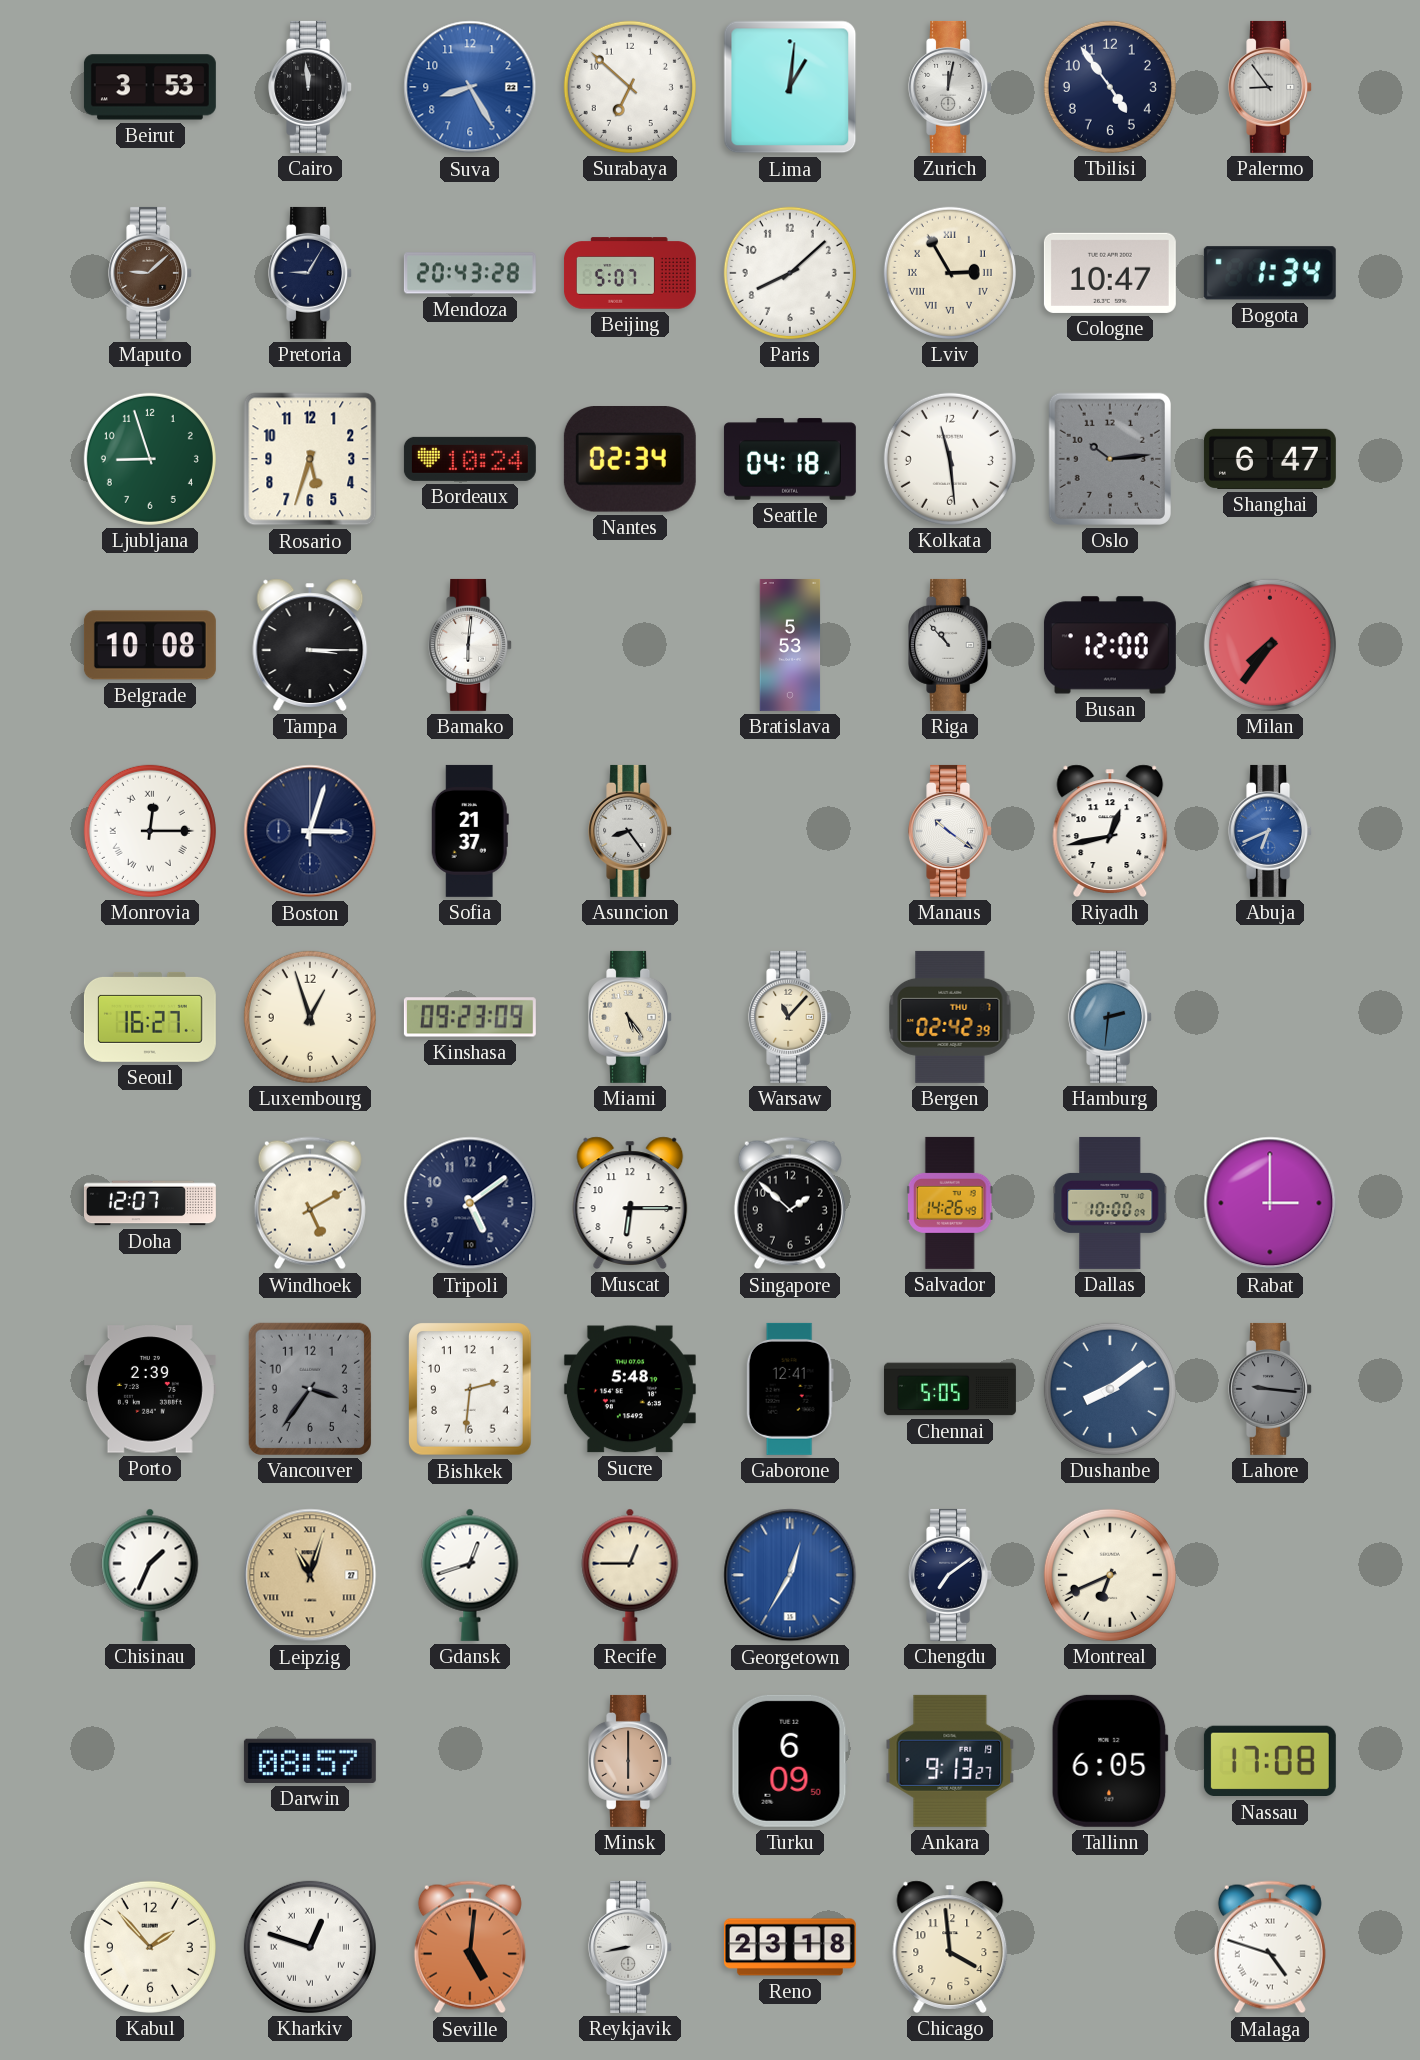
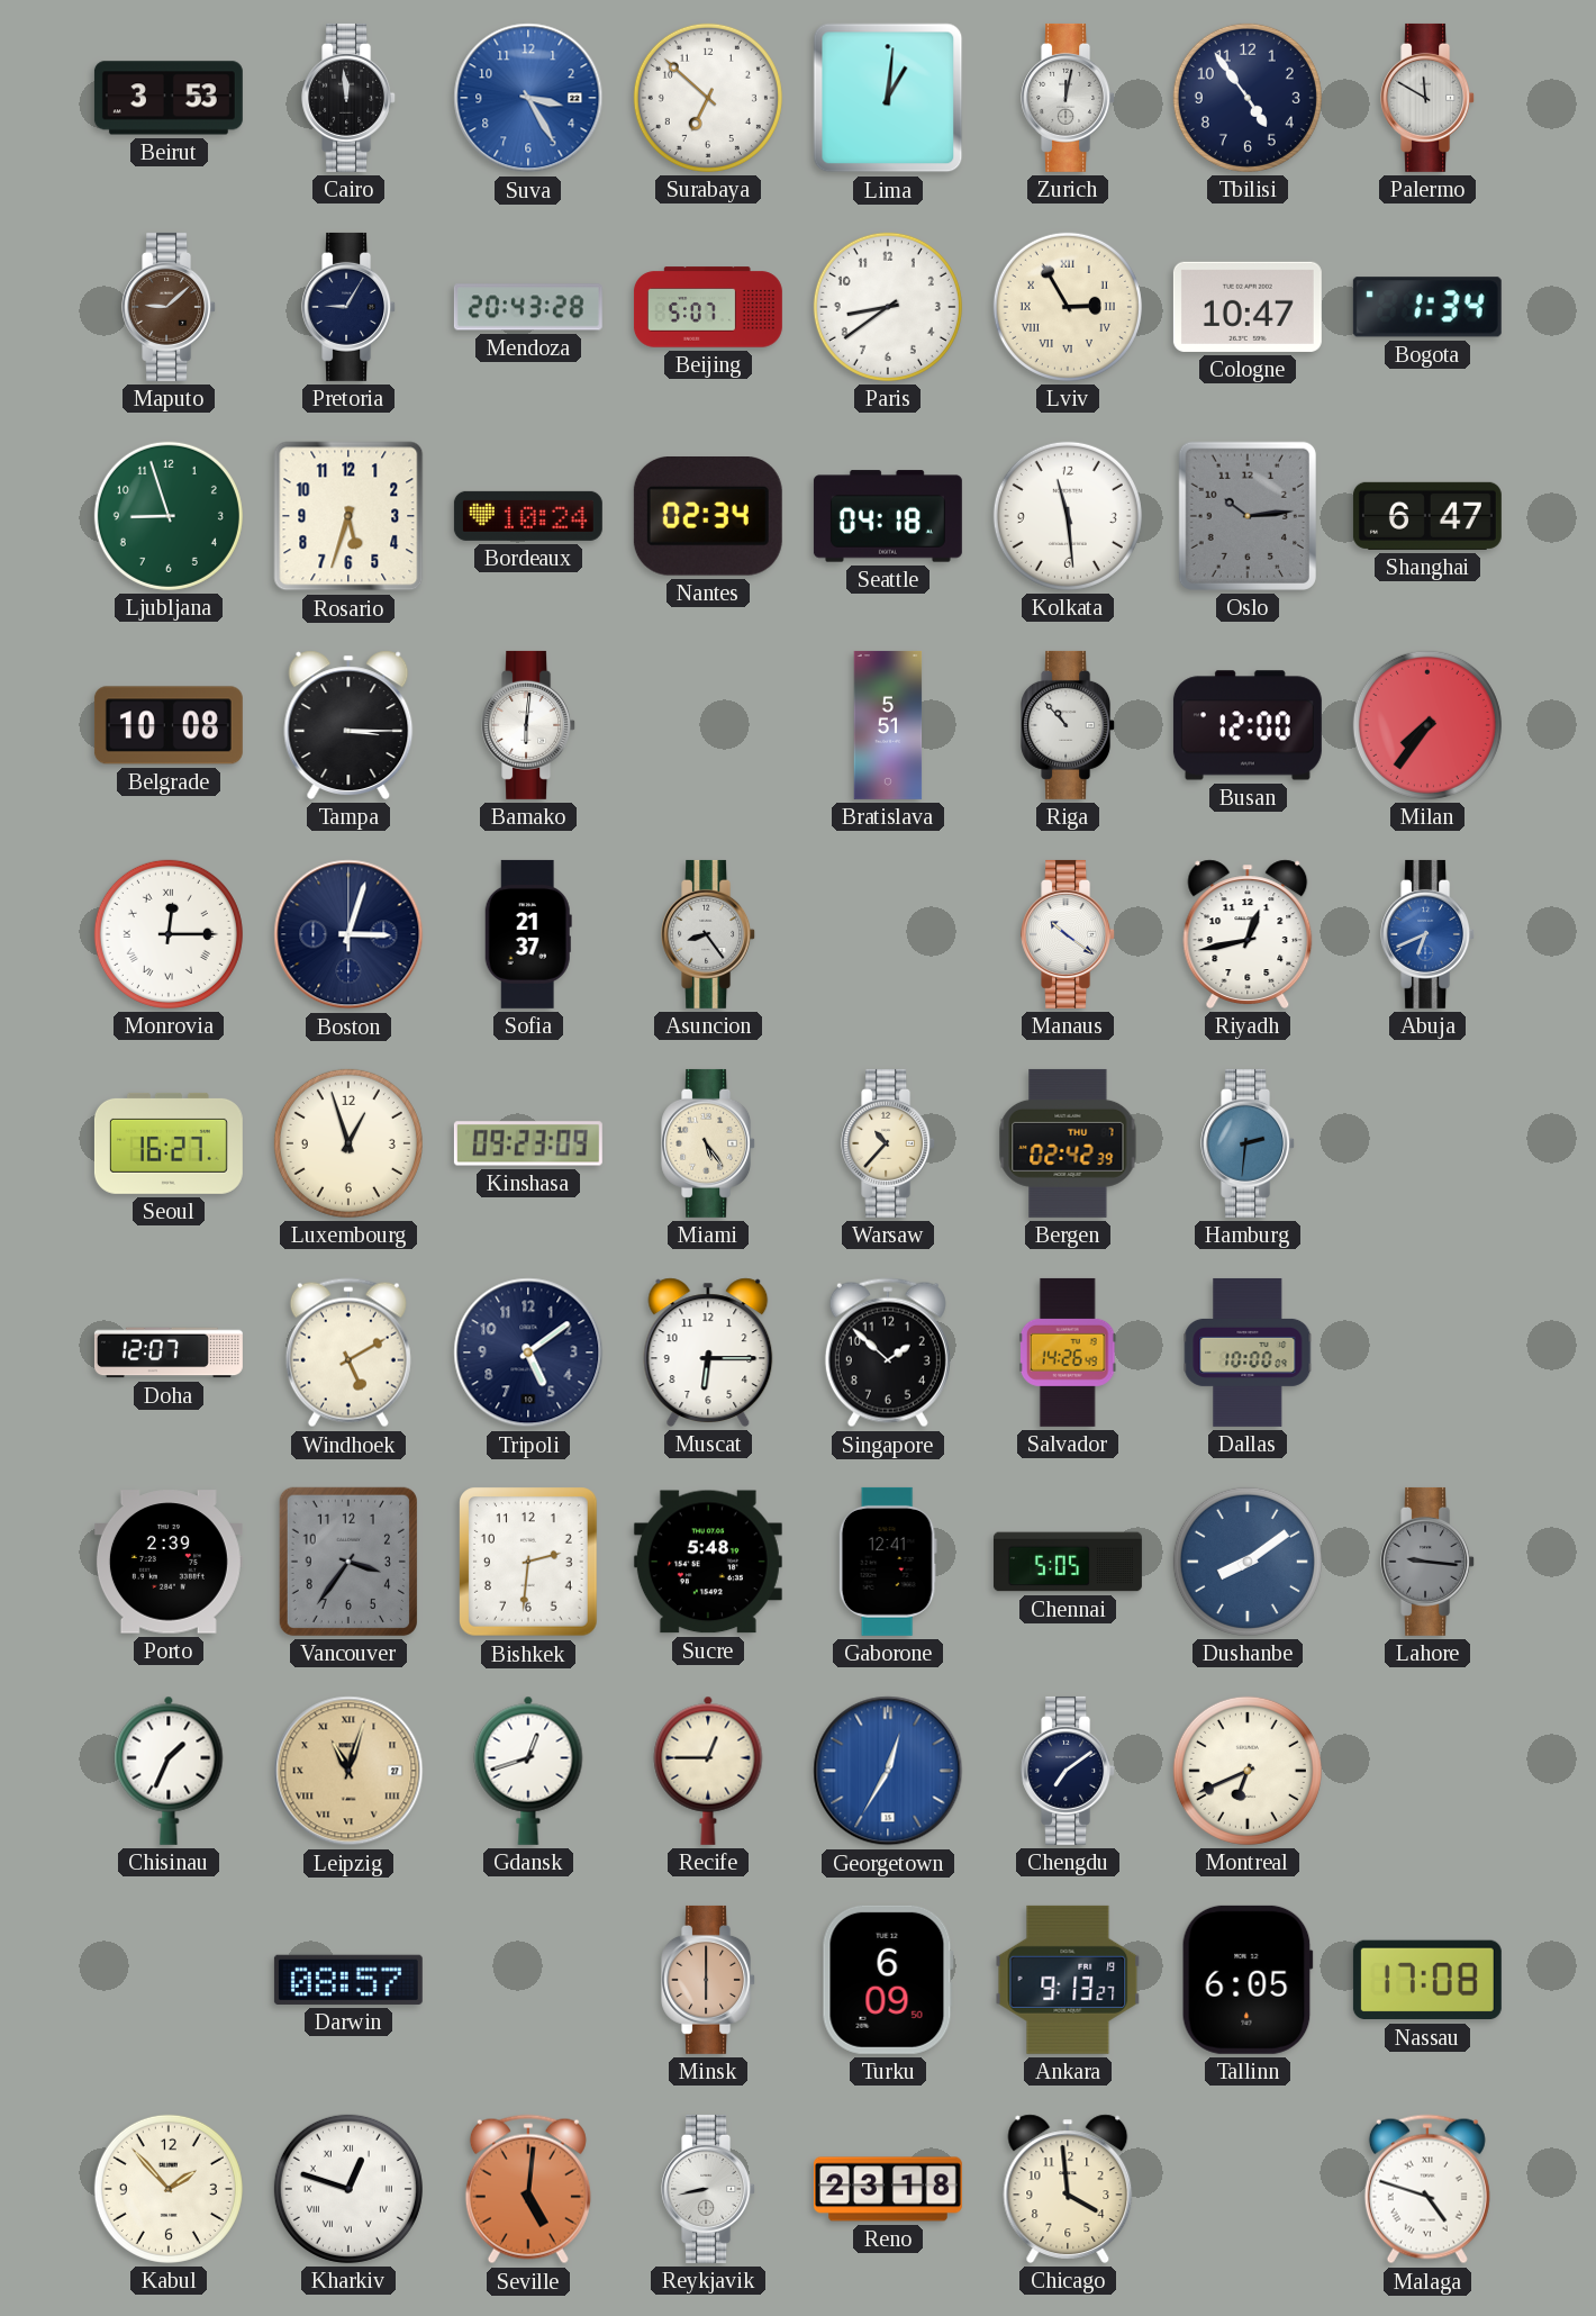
Suva: 8:25 -> 3:25
Palermo: 8:54 -> 11:50
Paris: 8:08 -> 8:39
Bratislava: 5:53 -> 5:51
Warsaw: 11:07 -> 10:37
Rabat: 3:00 -> none
